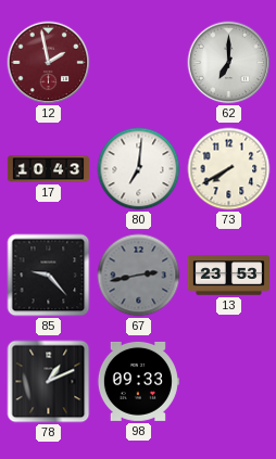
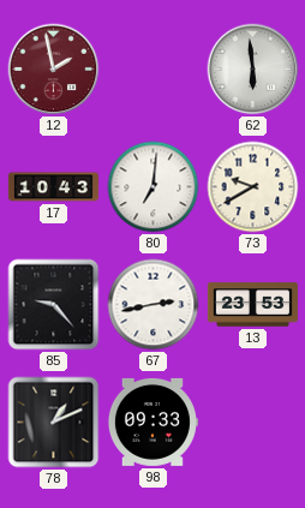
62: 7:00 -> 5:59
73: 7:40 -> 9:40
67 dial: grey -> white
